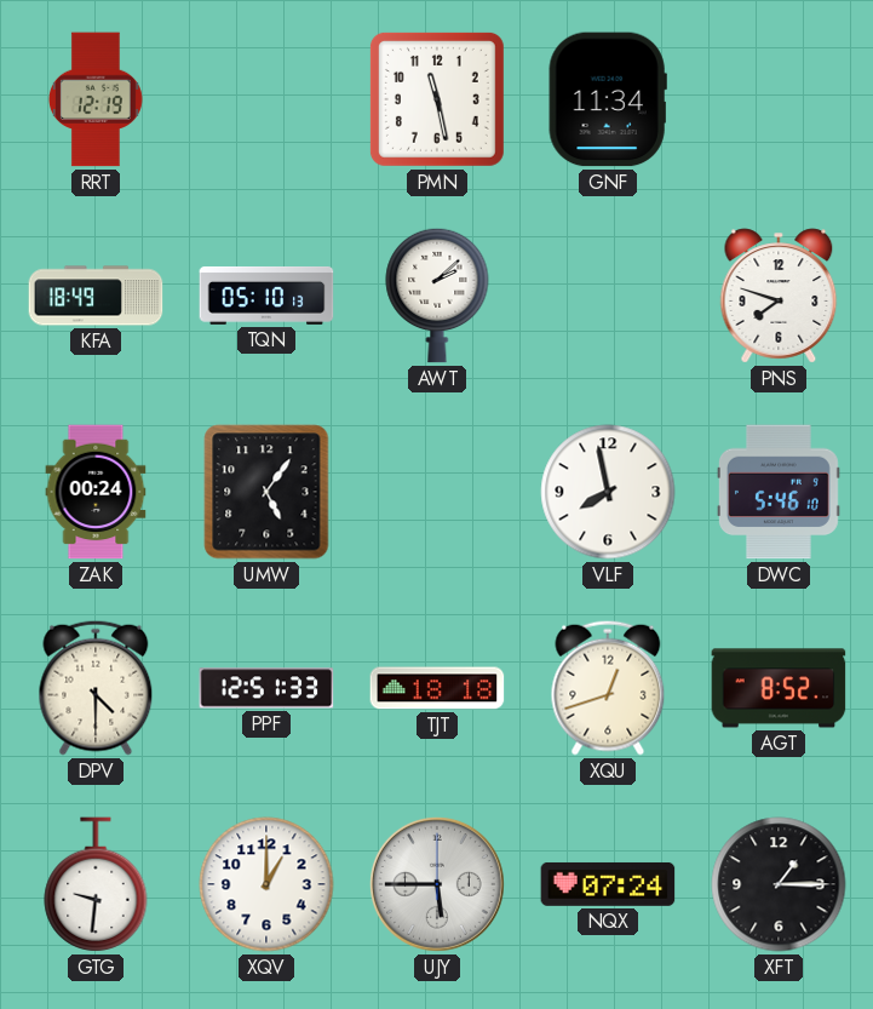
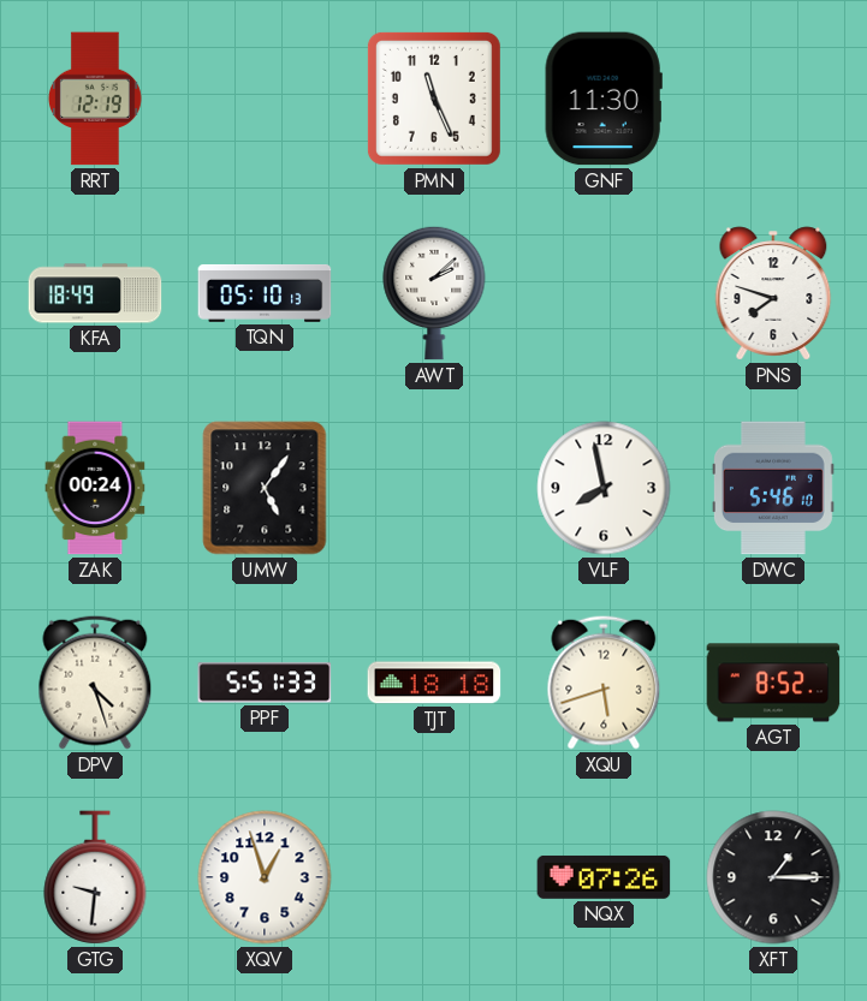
PMN: 11:28 -> 11:26
GNF: 11:34 -> 11:30
DPV: 4:30 -> 4:27
PPF: 12:51 -> 5:51
XQU: 12:42 -> 5:42
XQV: 1:00 -> 12:57
UJY: 5:45 -> none
NQX: 07:24 -> 07:26
